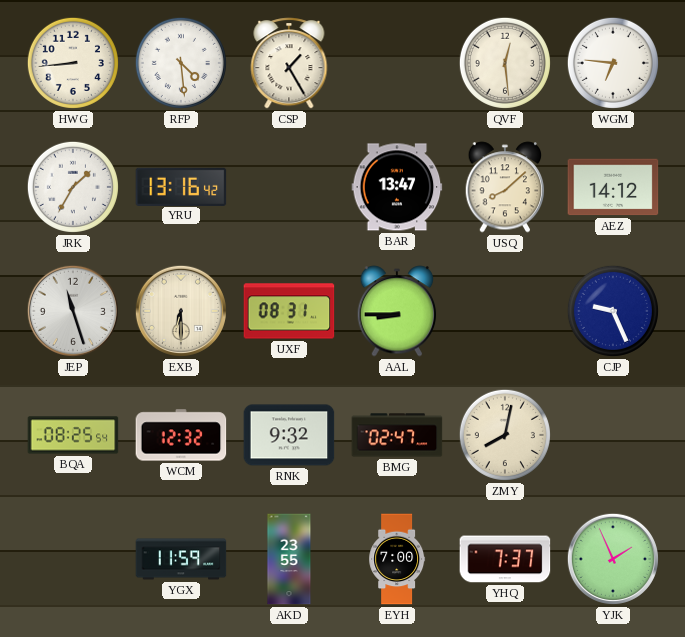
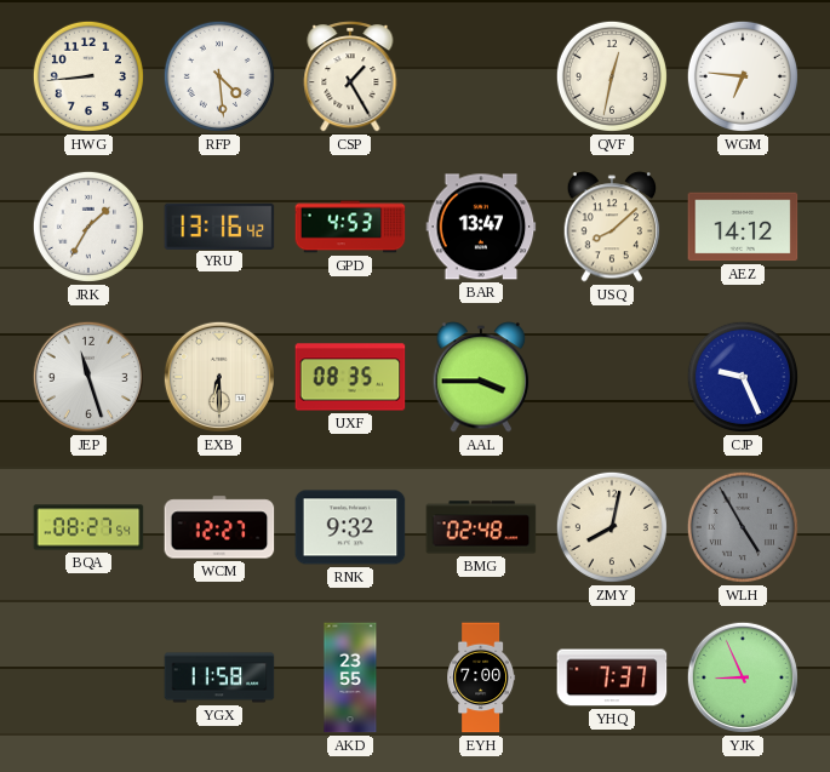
QVF: 12:29 -> 12:32
GPD: none -> 4:53
UXF: 08:31 -> 08:35
AAL: 8:45 -> 3:45
BQA: 08:25 -> 08:27
WCM: 12:32 -> 12:27
BMG: 02:47 -> 02:48
WLH: none -> 4:55
YGX: 11:59 -> 11:58
YJK: 1:56 -> 8:56
